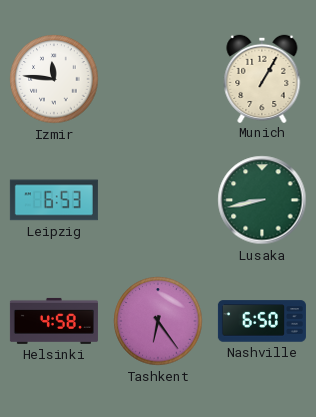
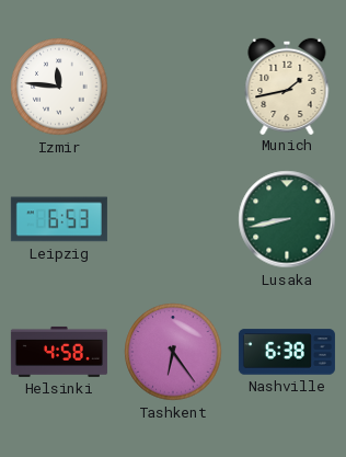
Munich: 1:05 -> 1:43
Nashville: 6:50 -> 6:38
